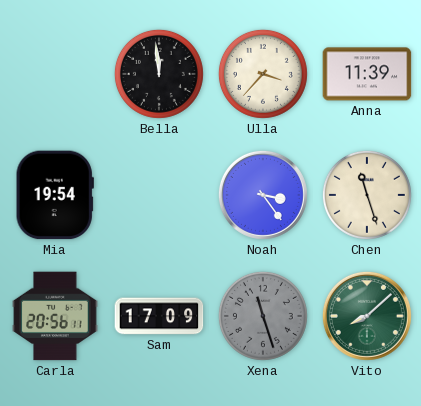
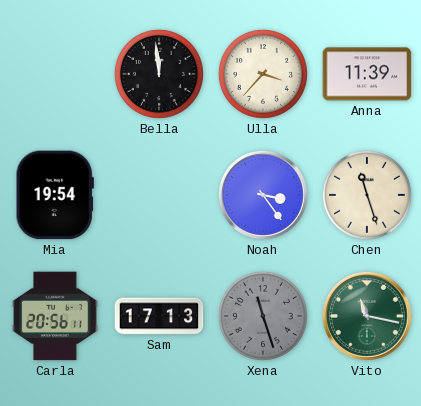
Sam: 17:09 -> 17:13
Vito: 8:08 -> 11:17
